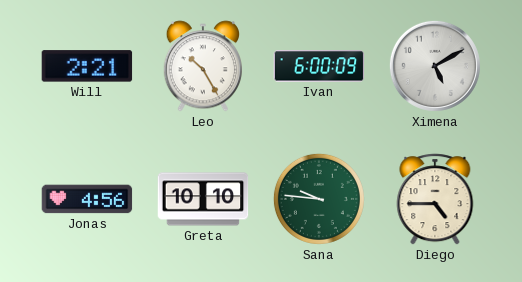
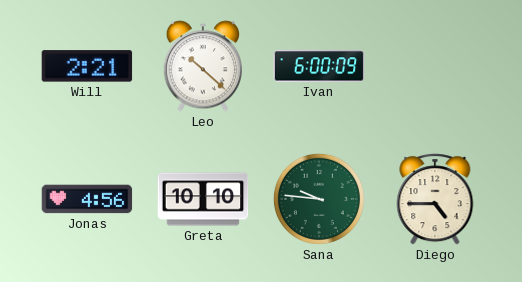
Leo: 10:25 -> 10:22
Ximena: 5:10 -> none
